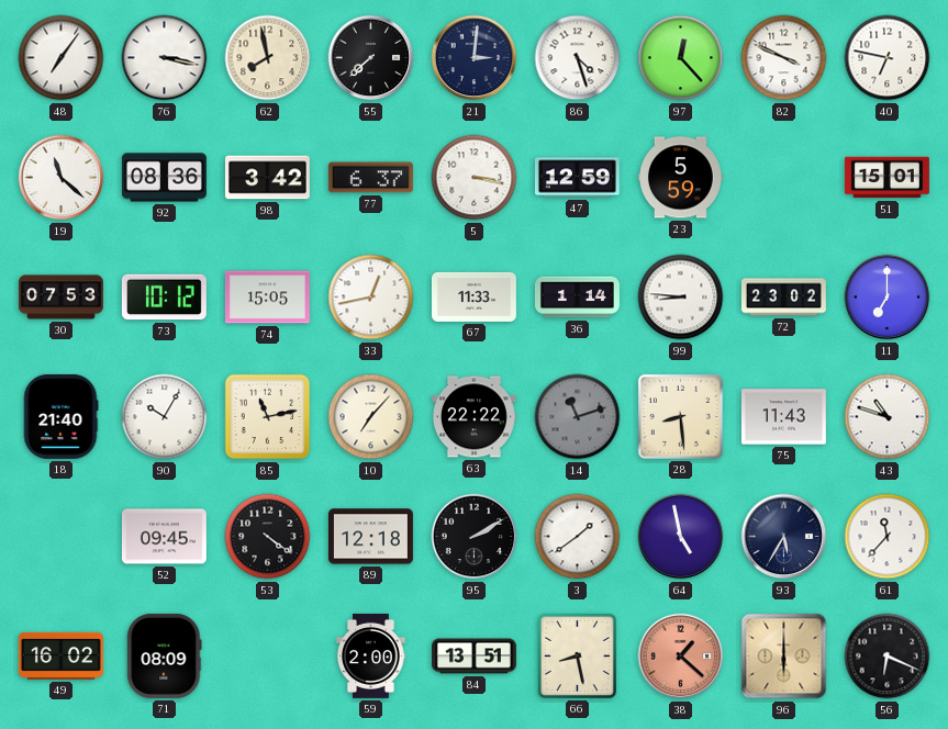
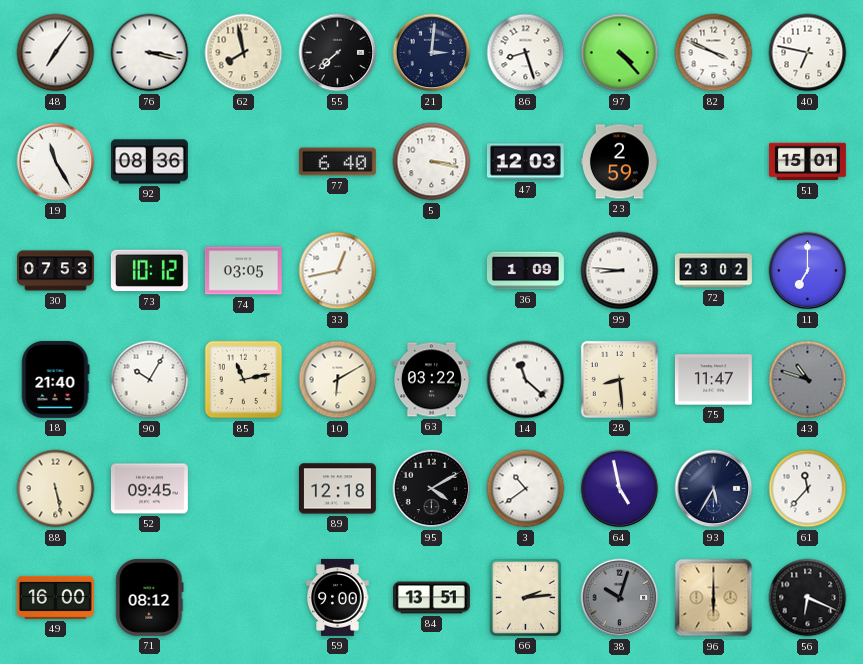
86: 4:27 -> 8:27
97: 12:23 -> 4:23
19: 11:22 -> 11:25
98: 3:42 -> none
77: 6:37 -> 6:40
47: 12:59 -> 12:03
23: 5:59 -> 2:59
74: 15:05 -> 03:05
67: 11:33 -> none
36: 1:14 -> 1:09
10: 7:07 -> 6:10
63: 22:22 -> 03:22
14: 11:12 -> 11:22
14 dial: grey -> white
75: 11:43 -> 11:47
43 dial: white -> grey
88: none -> 5:28
53: 4:21 -> none
95: 2:10 -> 4:10
3: 1:39 -> 10:39
49: 16:02 -> 16:00
71: 08:09 -> 08:12
59: 2:00 -> 9:00
66: 8:28 -> 2:14
38: 1:22 -> 10:03
38 dial: salmon -> grey
